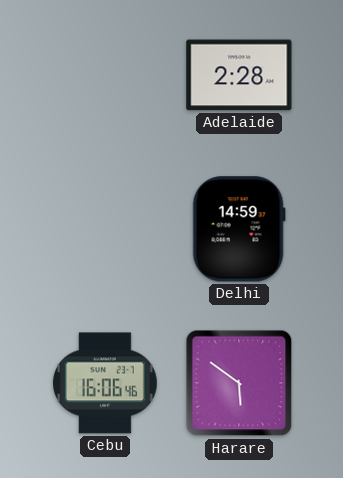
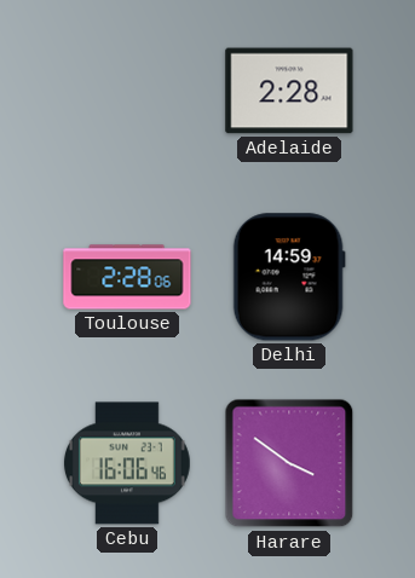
Toulouse: none -> 2:28
Harare: 5:51 -> 3:51
